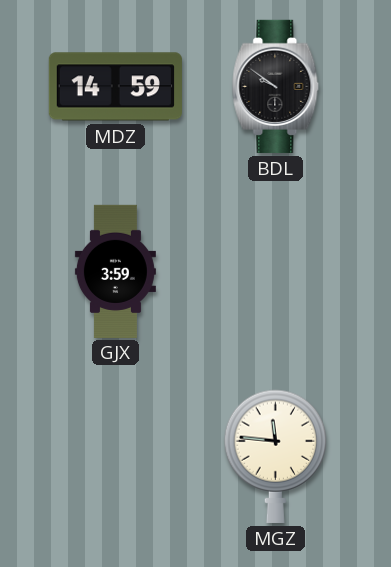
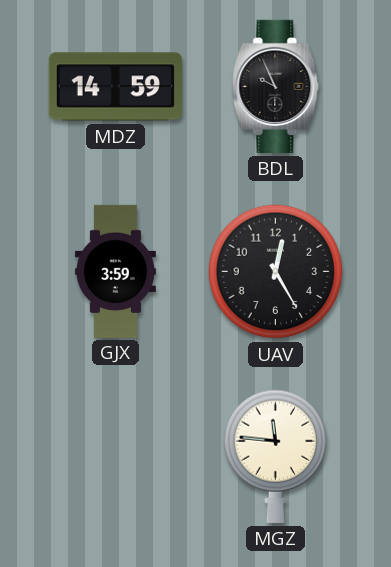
BDL: 9:51 -> 9:56
UAV: none -> 12:25
